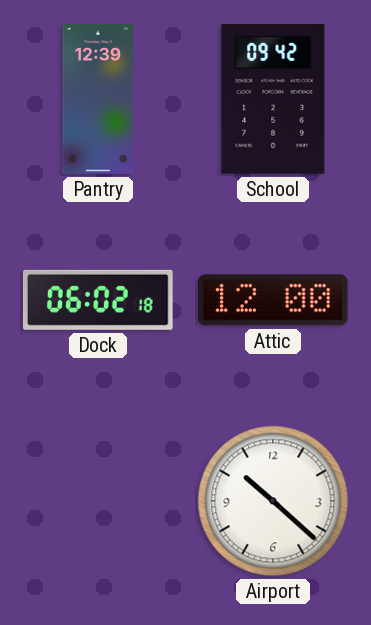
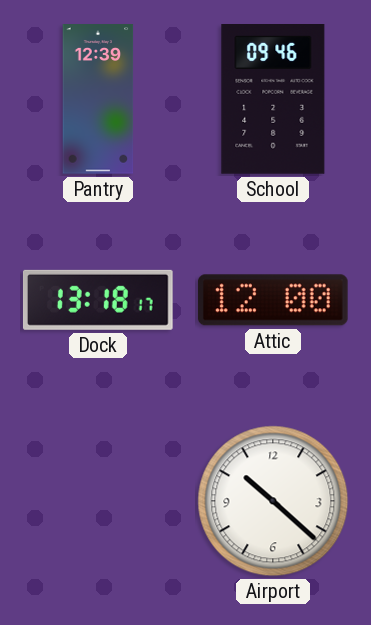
School: 09:42 -> 09:46
Dock: 06:02 -> 13:18
